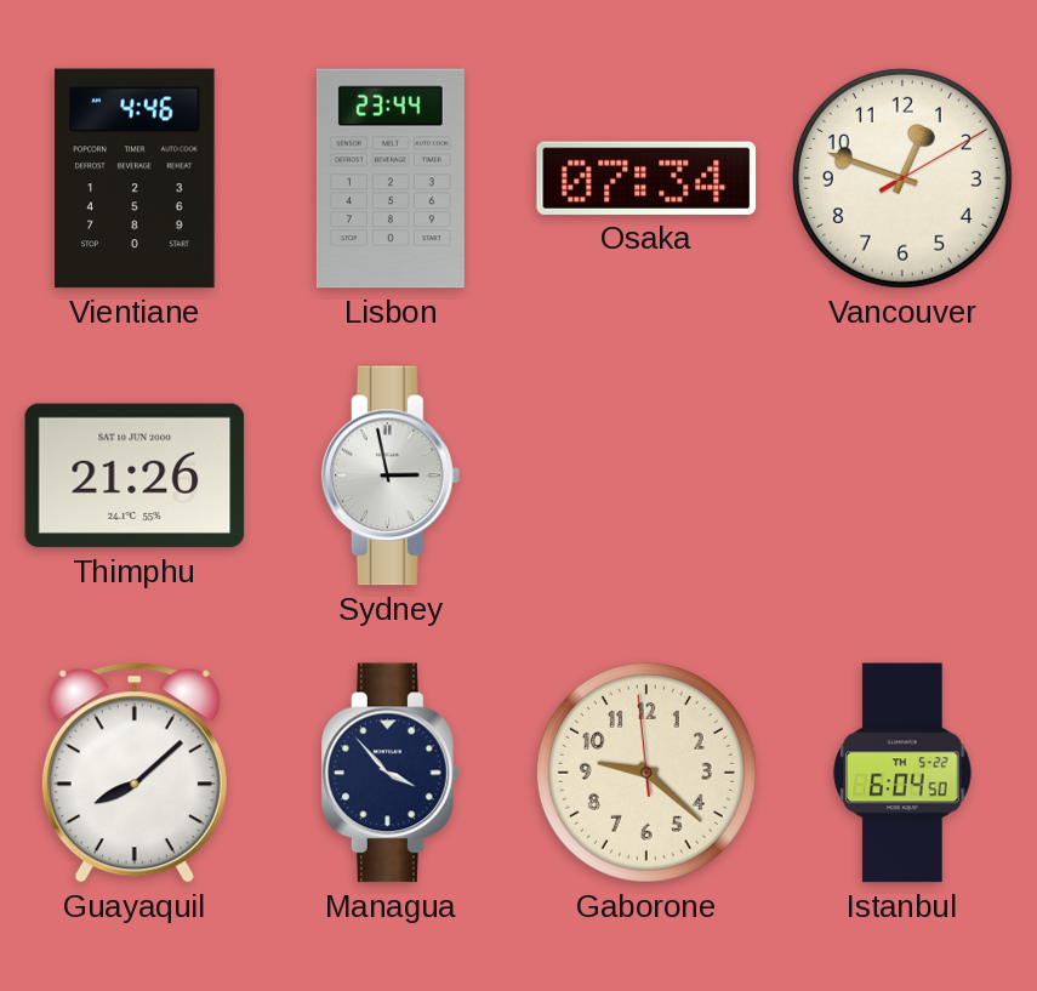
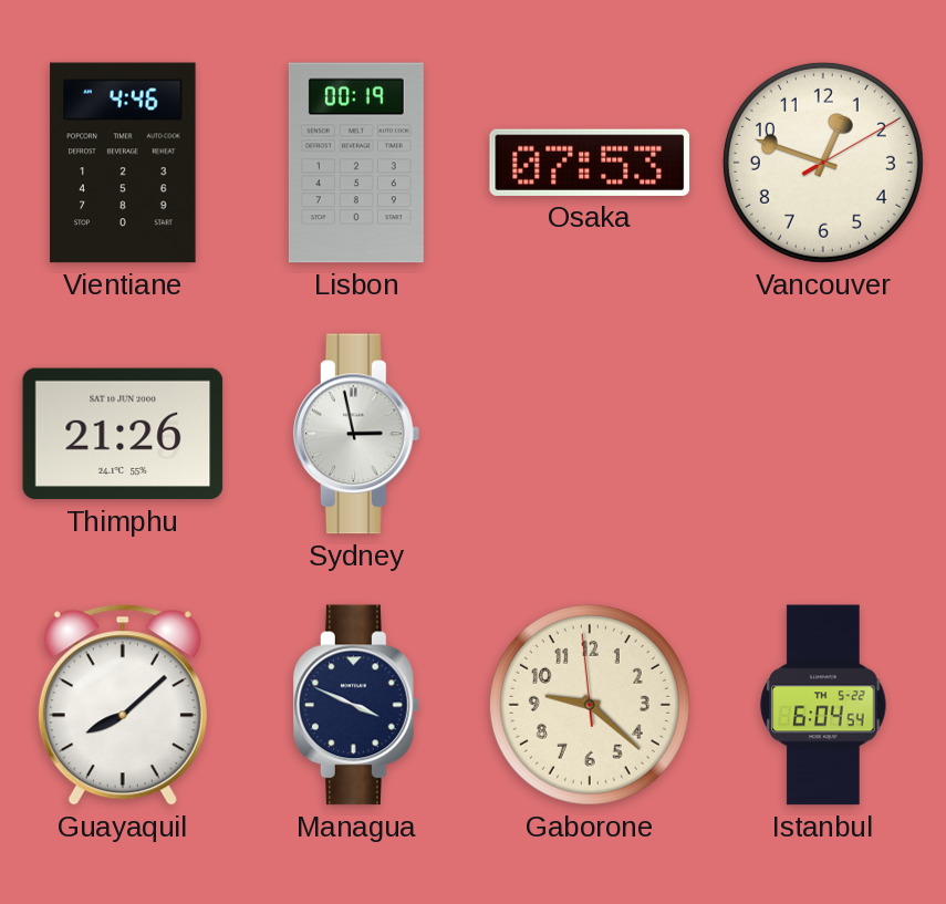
Lisbon: 23:44 -> 00:19
Osaka: 07:34 -> 07:53
Managua: 3:53 -> 3:49
Istanbul: 6:04:50 -> 6:04:54
